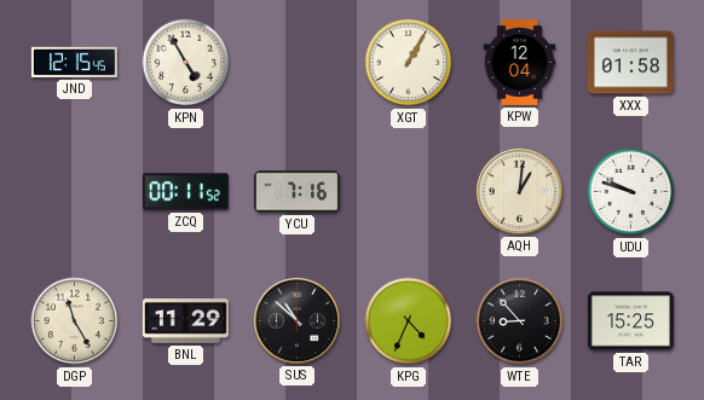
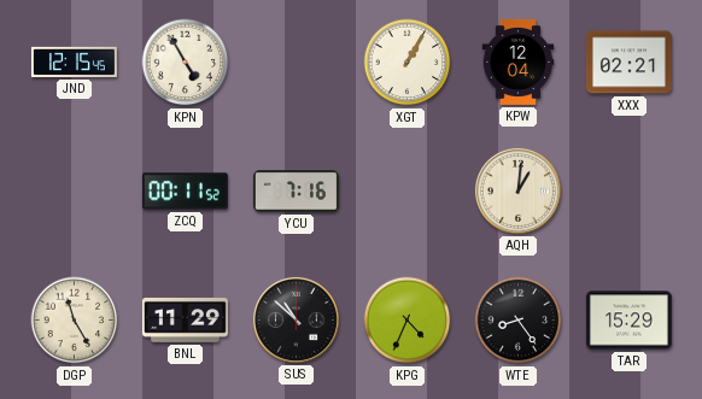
XXX: 01:58 -> 02:21
UDU: 9:48 -> none
WTE: 8:53 -> 8:24
TAR: 15:25 -> 15:29
